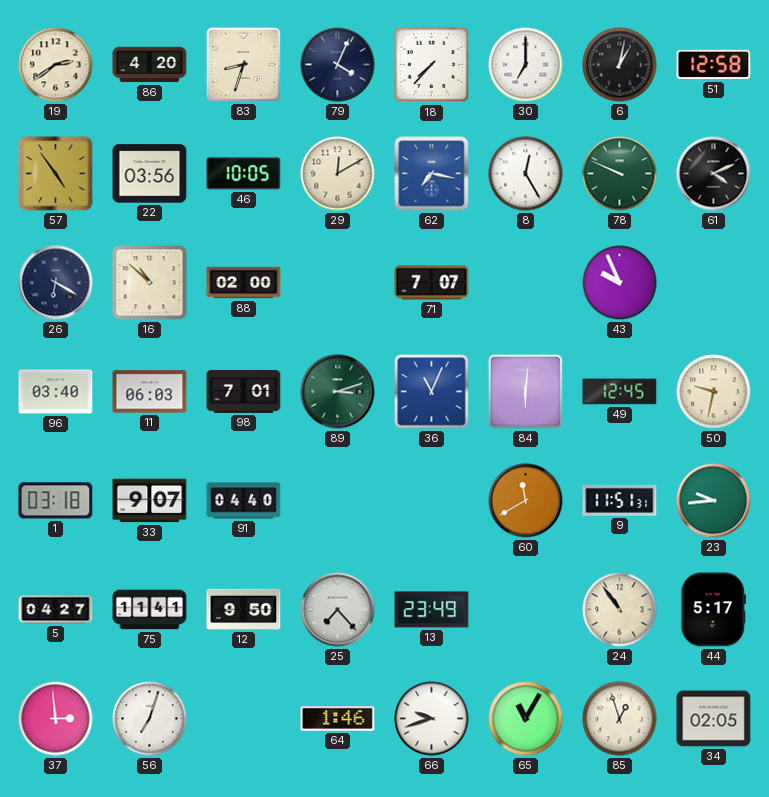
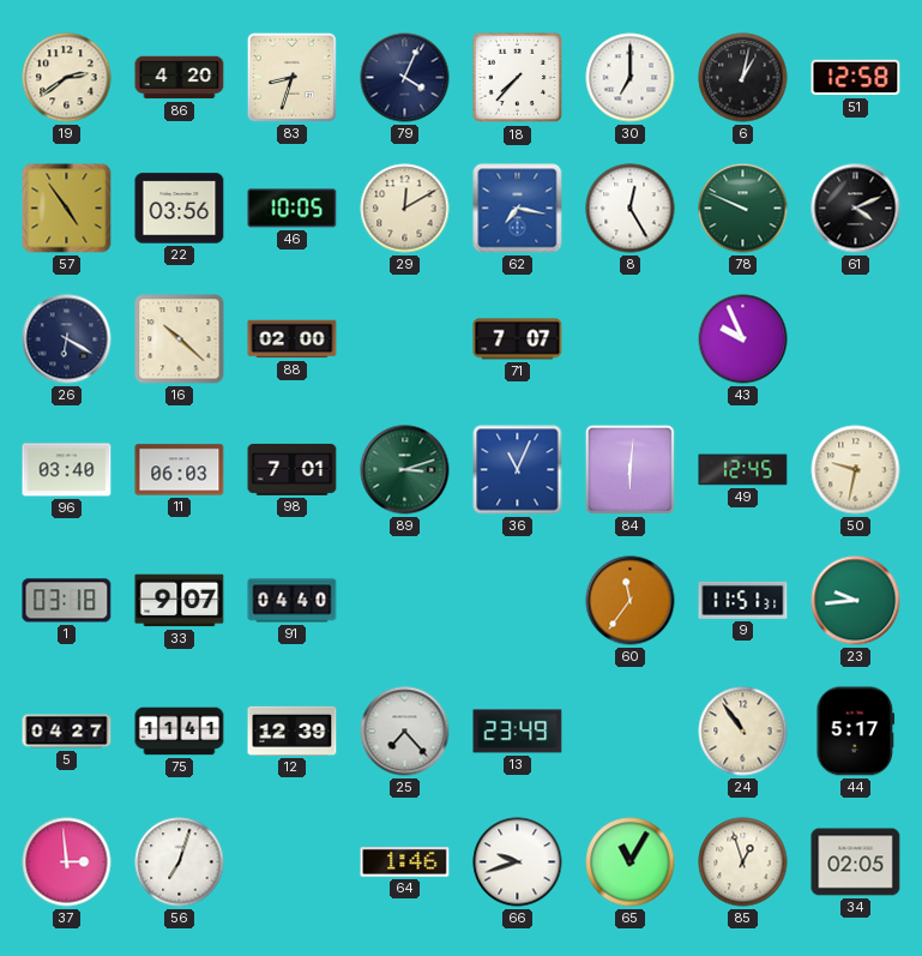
16: 10:52 -> 10:22
60: 11:40 -> 11:36
12: 9:50 -> 12:39
